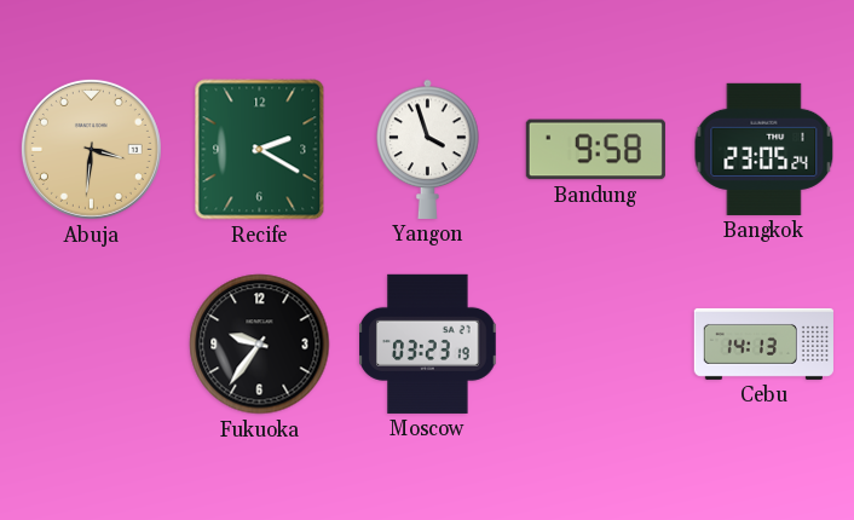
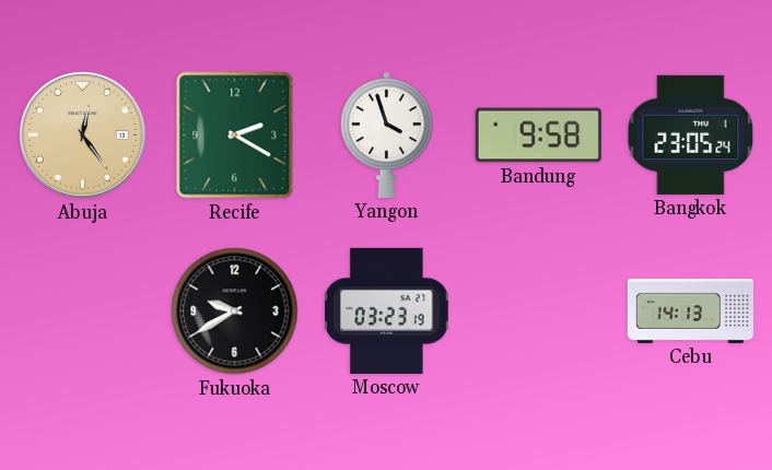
Abuja: 3:31 -> 12:24
Fukuoka: 9:36 -> 9:40
